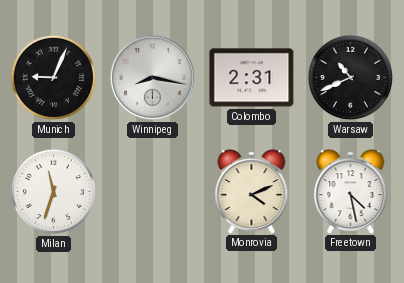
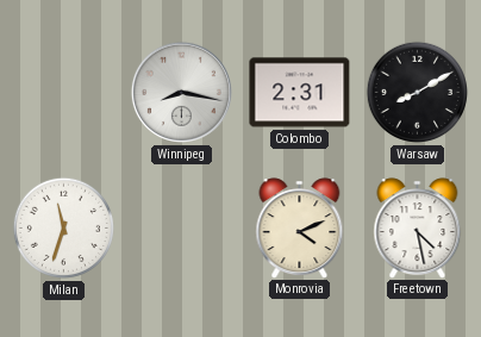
Munich: 9:04 -> none
Warsaw: 10:41 -> 8:10
